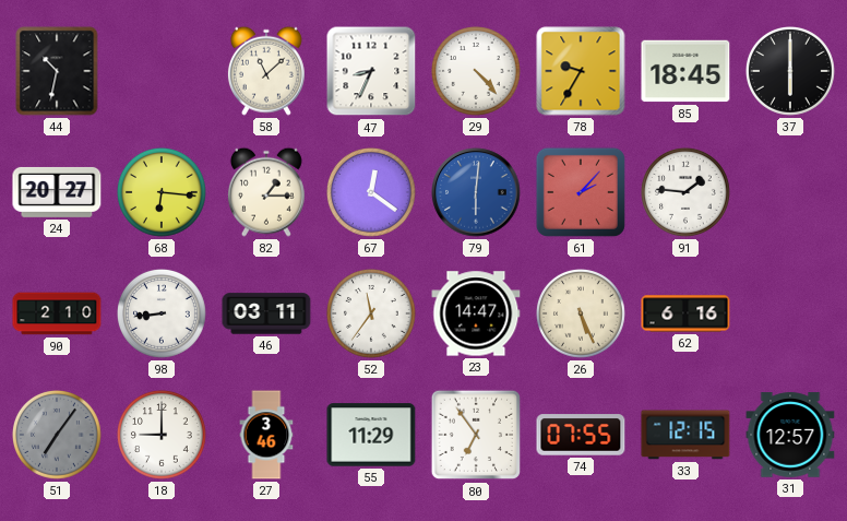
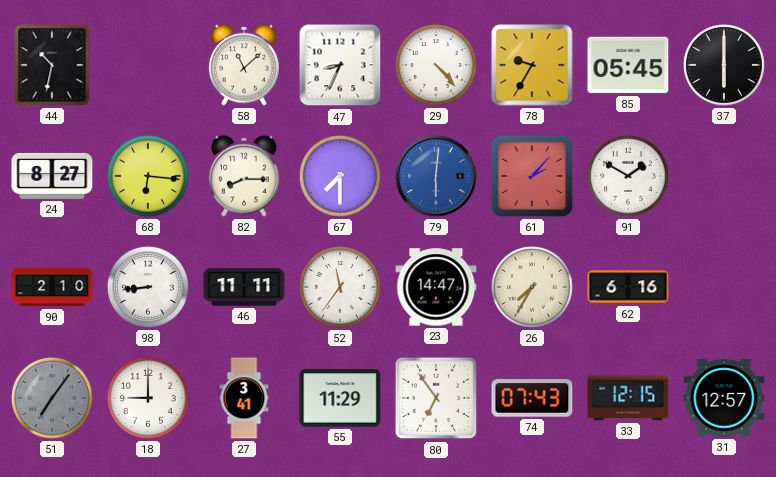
85: 18:45 -> 05:45
24: 20:27 -> 8:27
82: 1:15 -> 8:15
67: 12:21 -> 7:30
91: 1:46 -> 1:50
46: 03:11 -> 11:11
26: 5:26 -> 7:35
27: 3:46 -> 3:41
74: 07:55 -> 07:43
